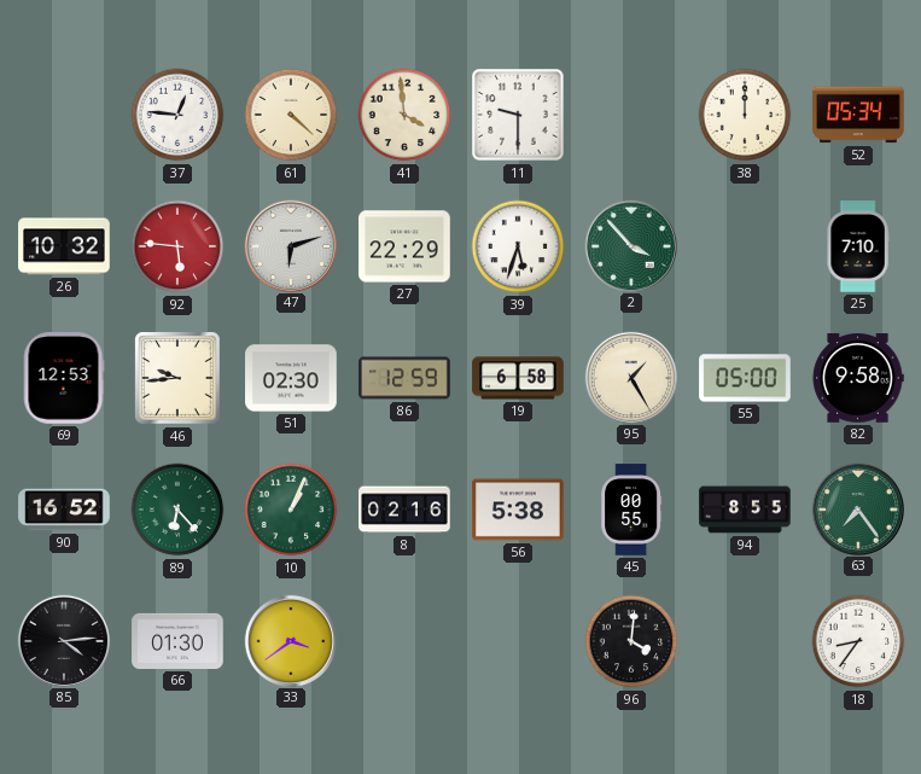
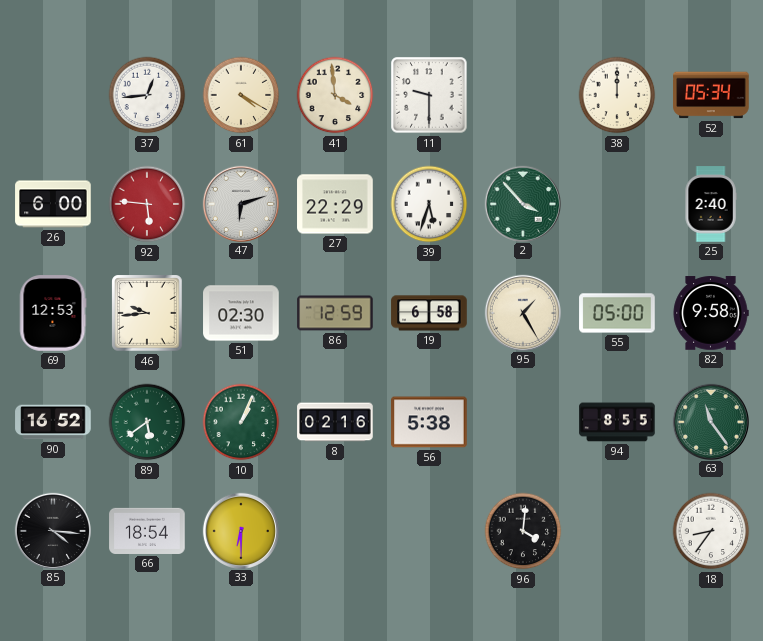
37: 12:46 -> 12:44
61: 4:22 -> 4:20
26: 10:32 -> 6:00
25: 7:10 -> 2:40
89: 6:23 -> 5:39
45: 00:55 -> none
63: 7:24 -> 11:24
85: 4:14 -> 4:16
66: 01:30 -> 18:54
33: 3:39 -> 6:30
